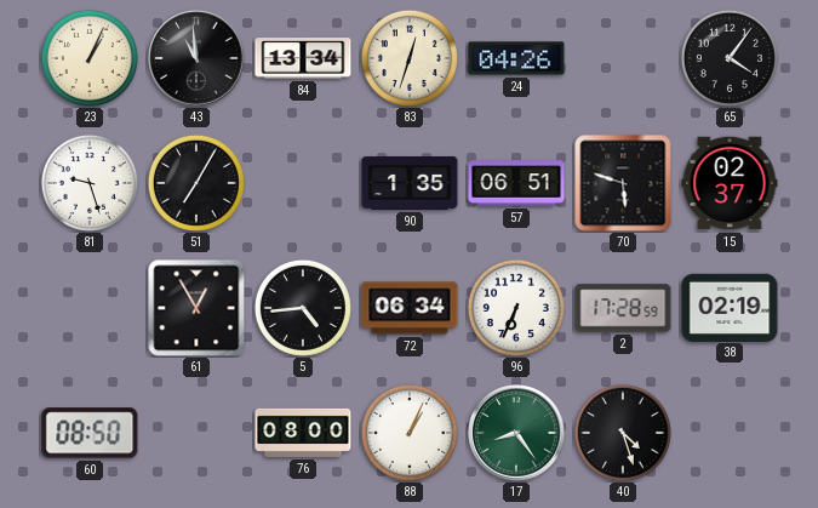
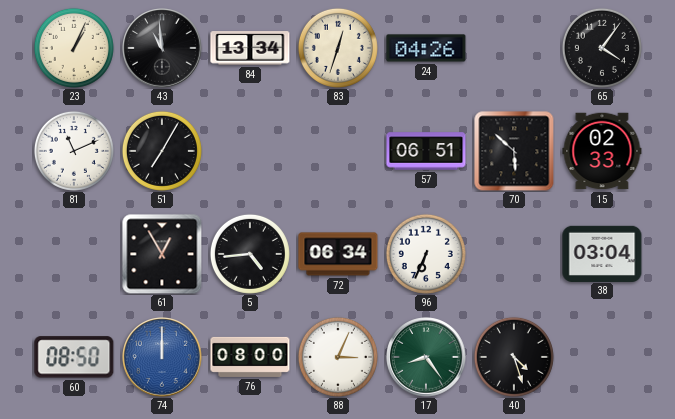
81: 9:27 -> 11:11
90: 1:35 -> none
70: 5:48 -> 5:52
15: 02:37 -> 02:33
2: 17:28 -> none
38: 02:19 -> 03:04
74: none -> 12:00
88: 1:04 -> 3:04
